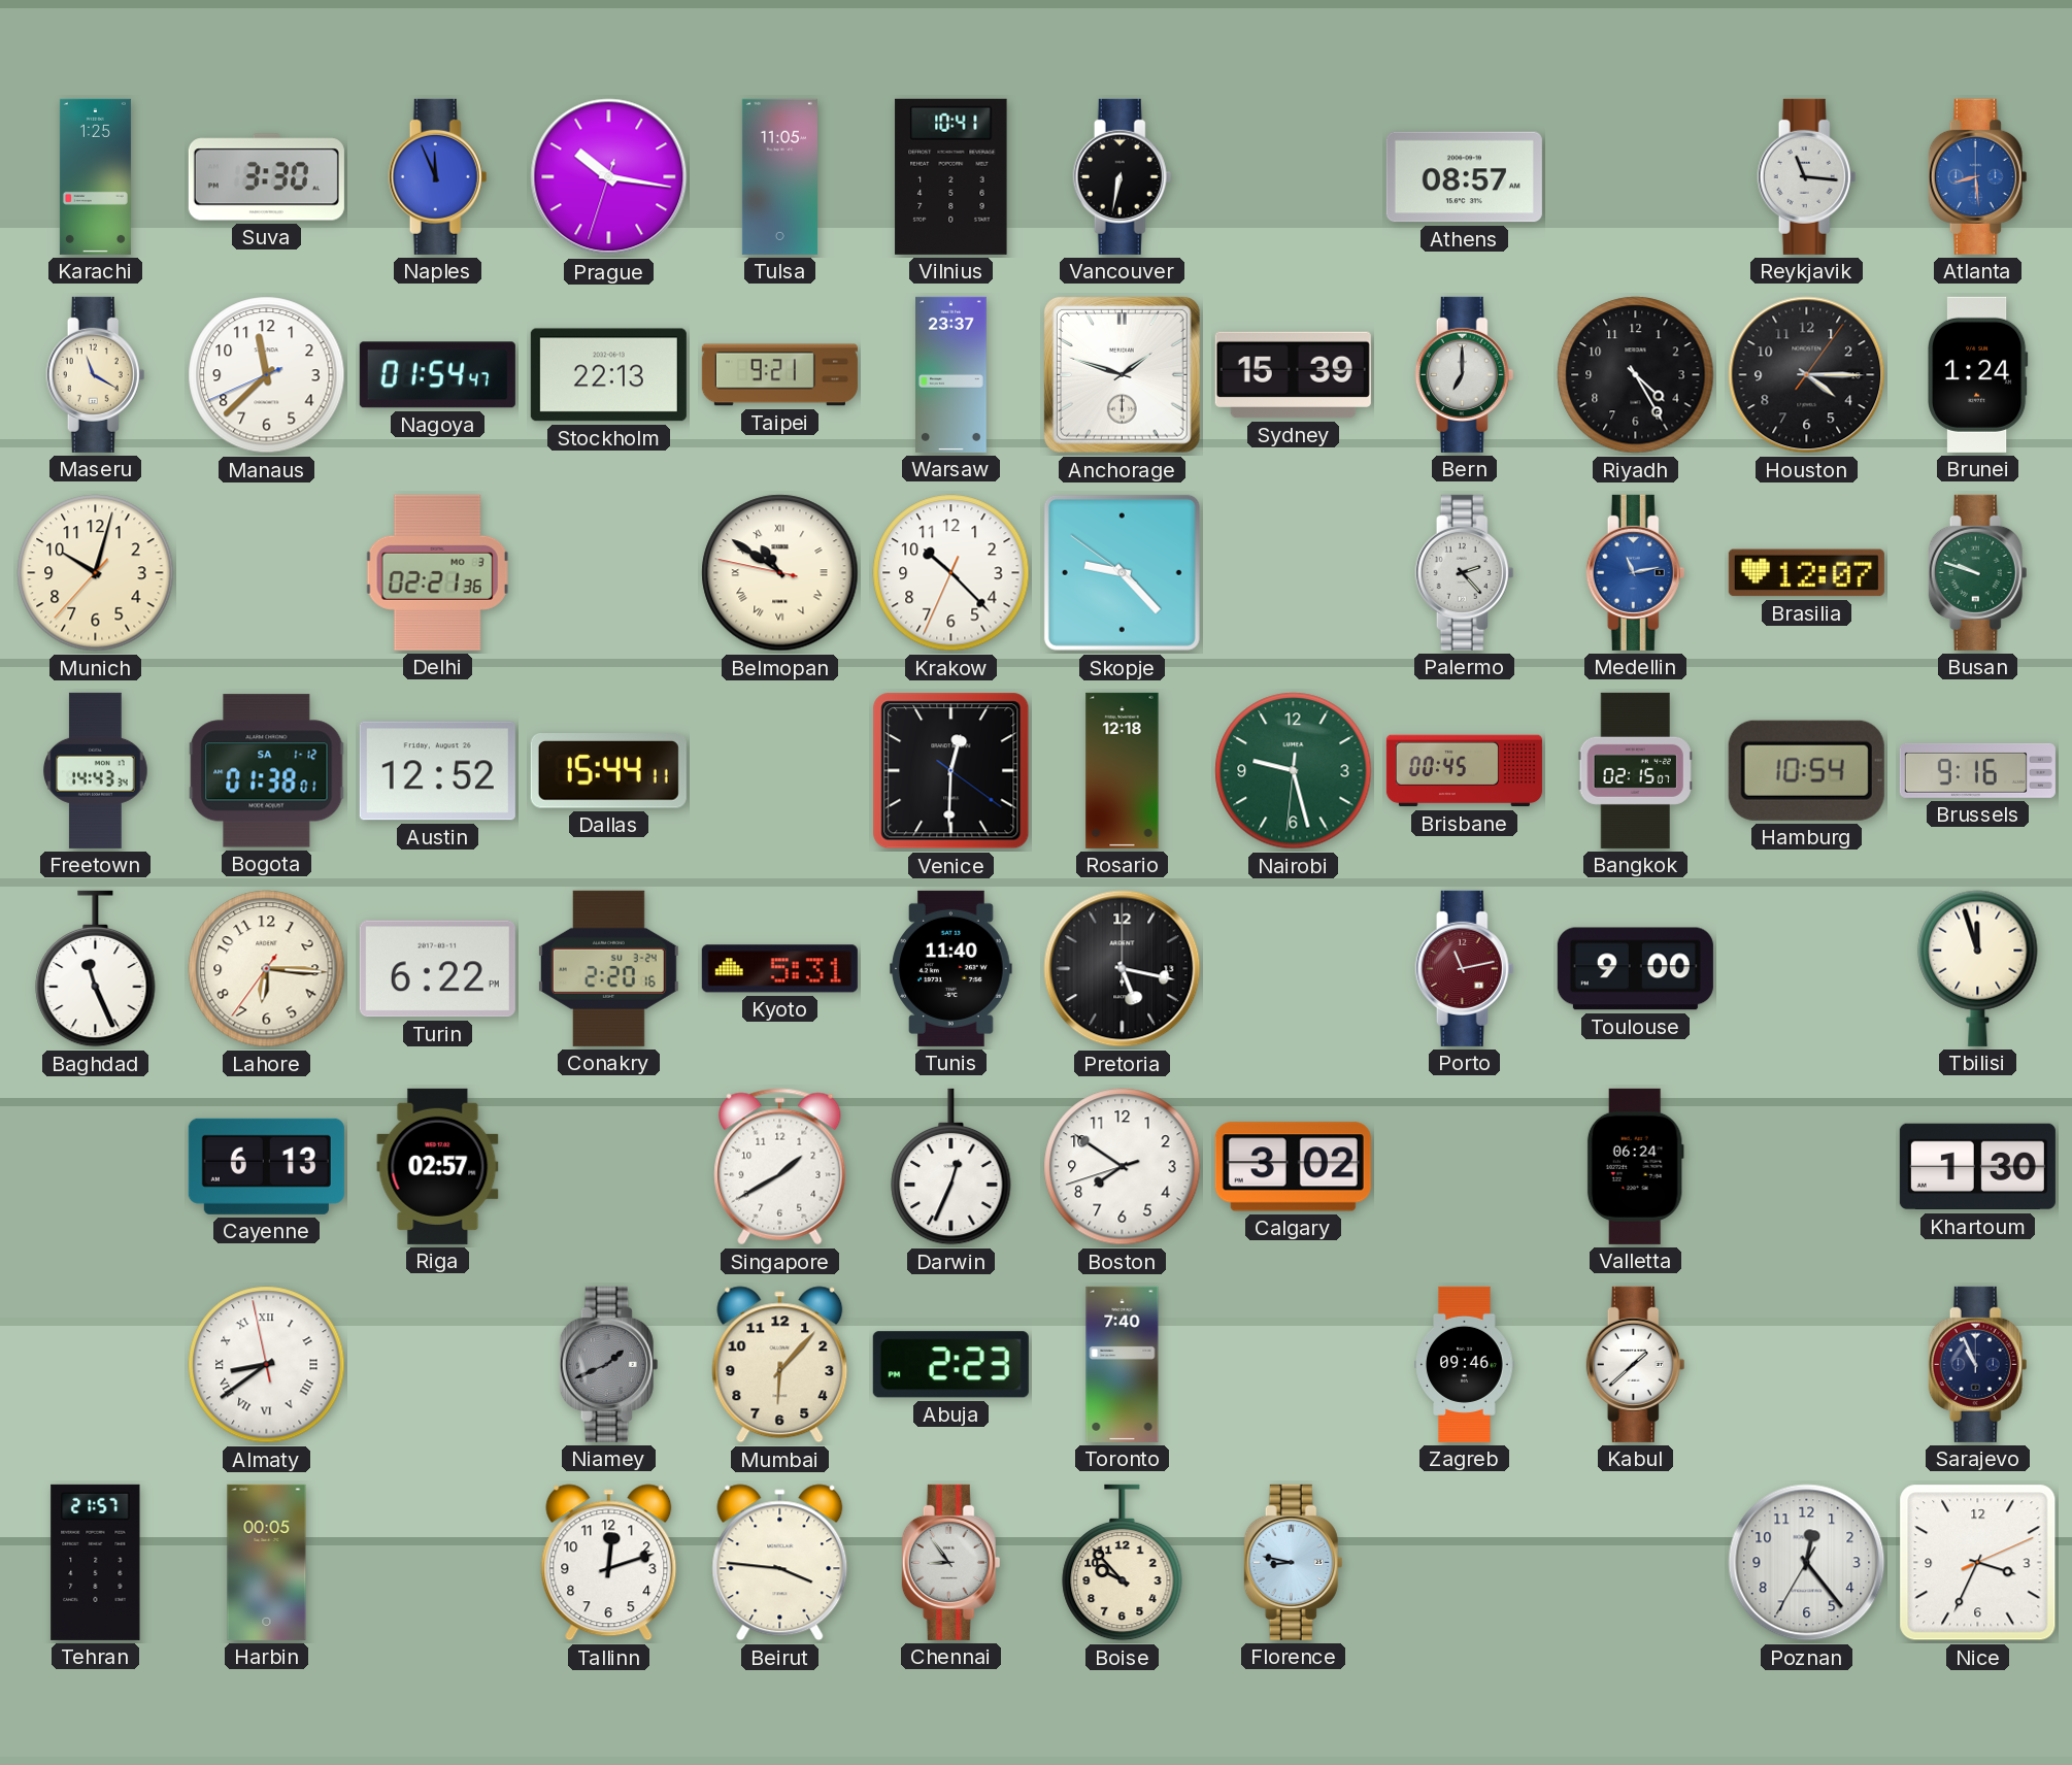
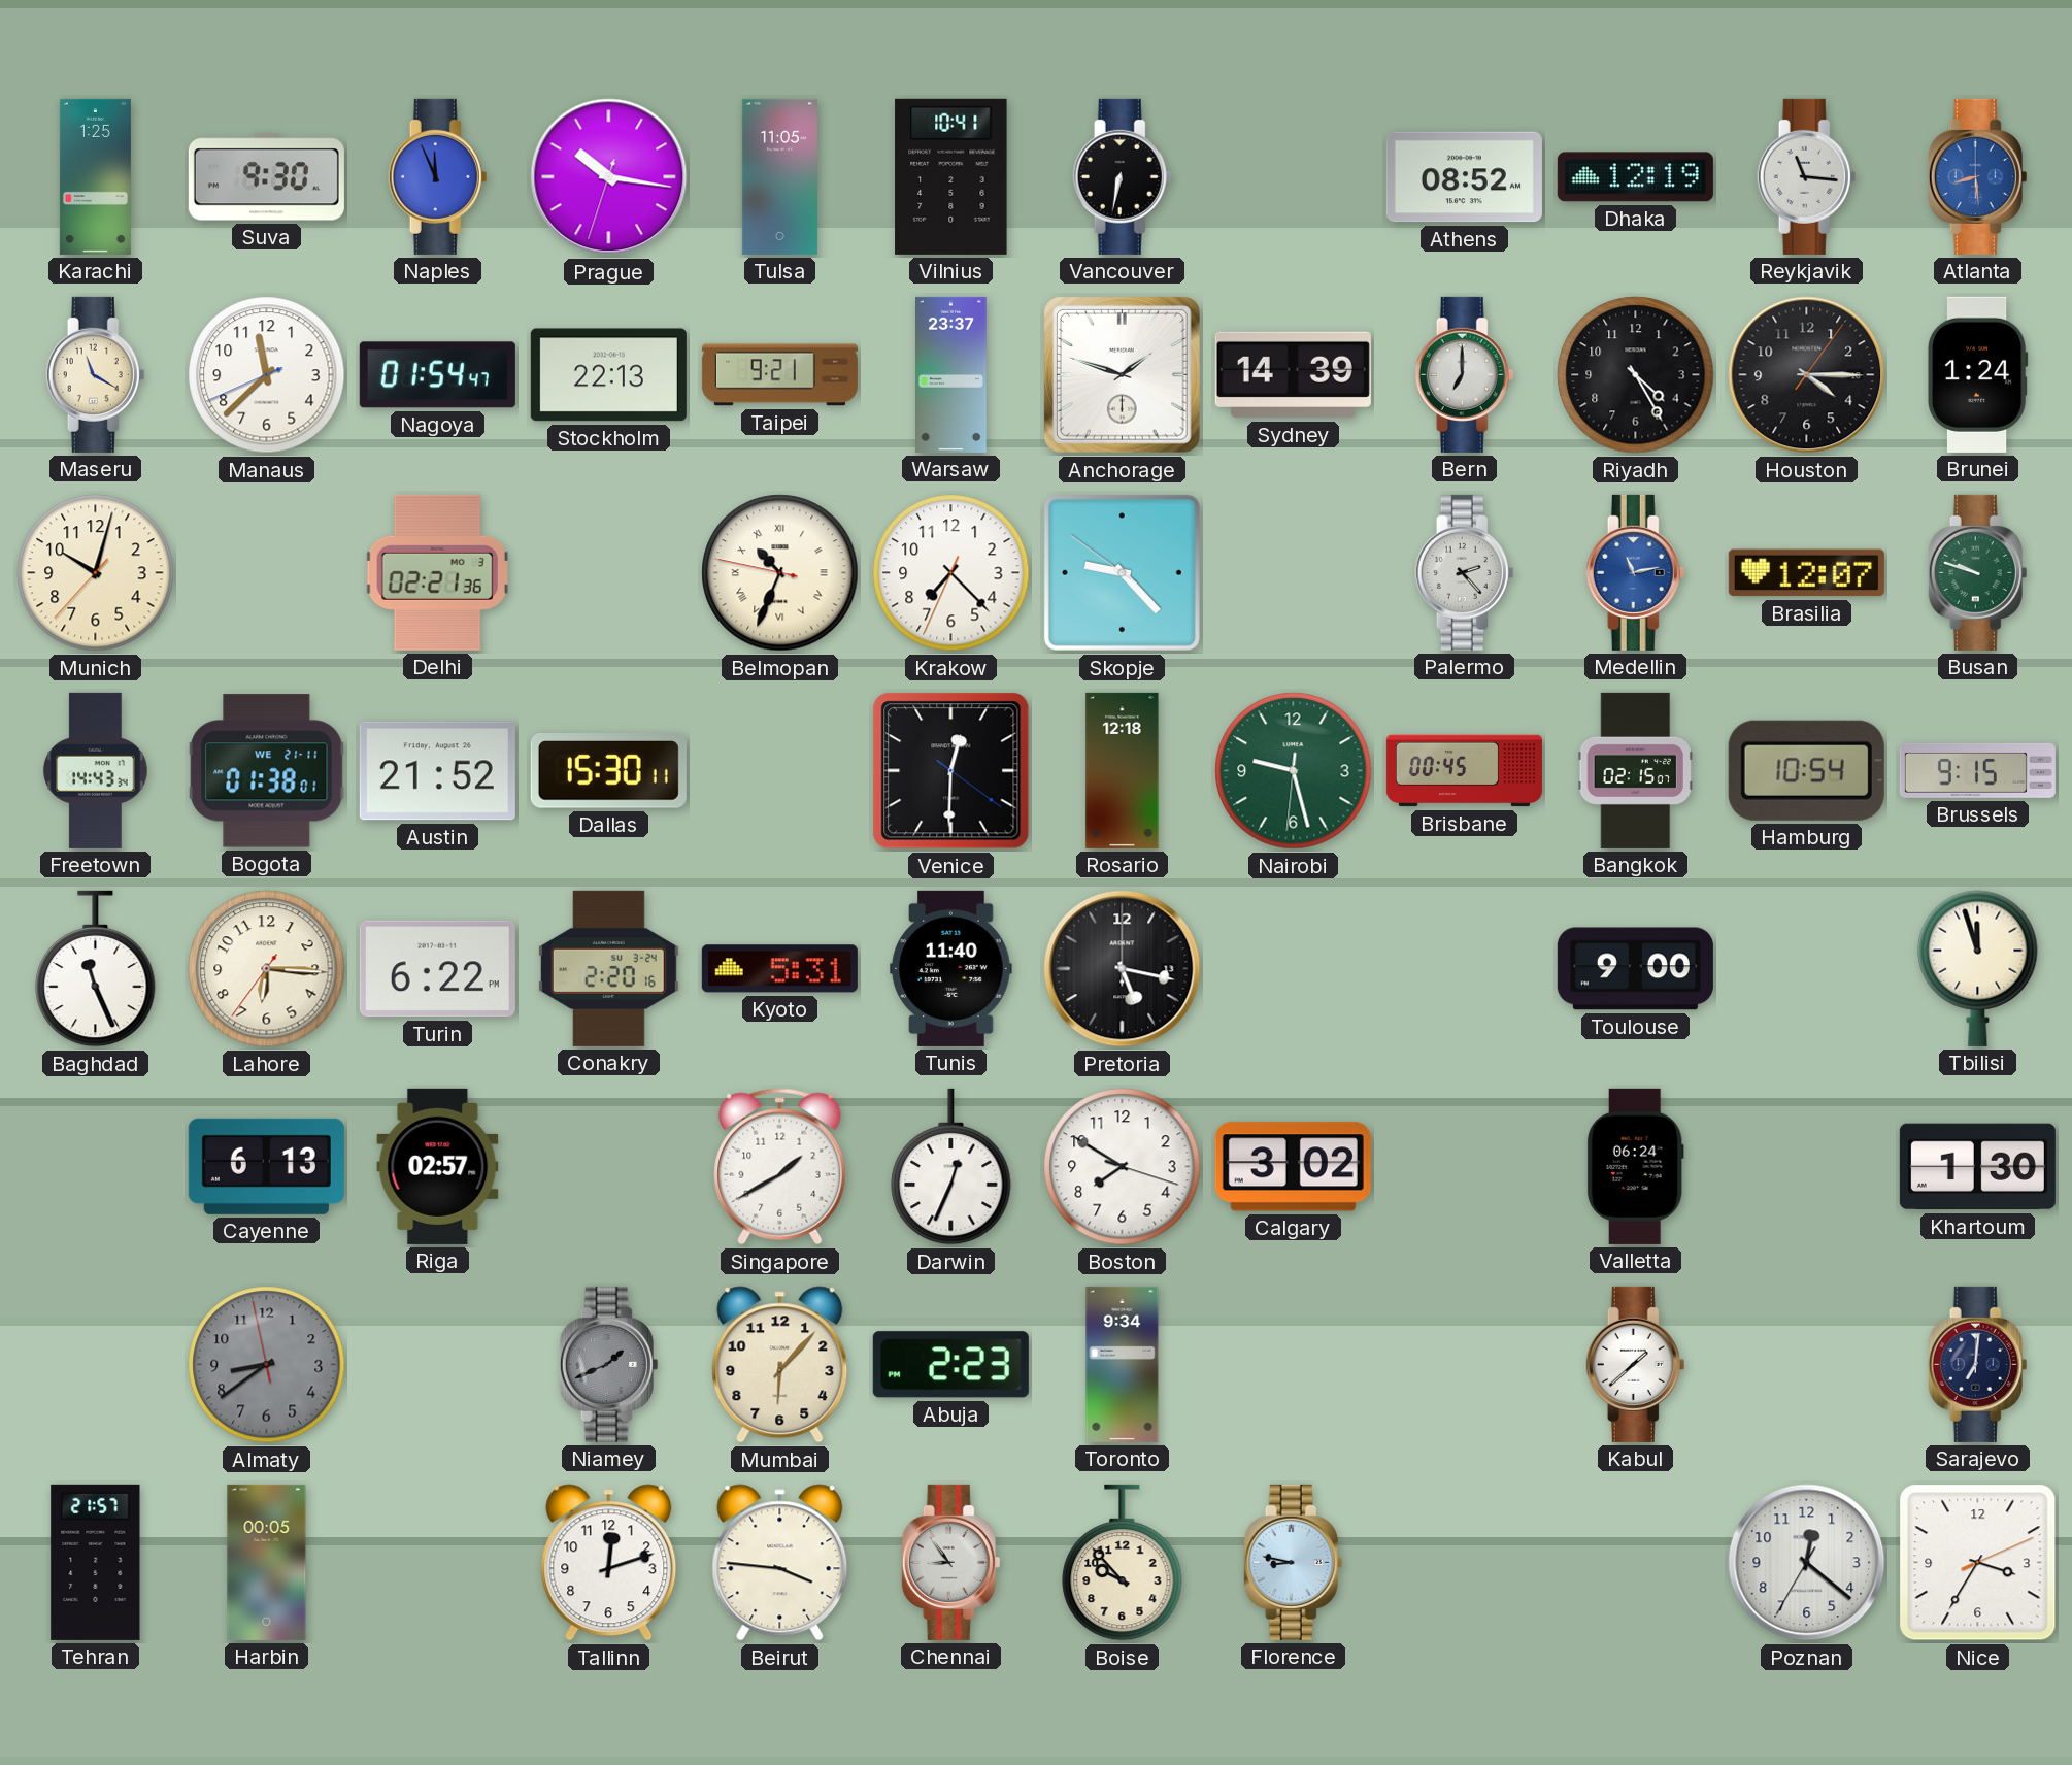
Suva: 3:30 -> 9:30
Athens: 08:57 -> 08:52
Dhaka: none -> 12:19
Sydney: 15:39 -> 14:39
Belmopan: 10:50 -> 10:33
Krakow: 10:22 -> 7:22
Bogota date: SA 1-12 -> WE 21-11
Austin: 12:52 -> 21:52
Dallas: 15:44 -> 15:30
Brussels: 9:16 -> 9:15
Porto: 11:13 -> none
Boston: 7:50:42 -> 7:50:18
Almaty dial: white -> grey
Almaty numerals: Roman -> Arabic
Toronto: 7:40 -> 9:34
Zagreb: 09:46 -> none
Sarajevo: 10:56 -> 7:01
Poznan: 12:23 -> 12:21
Nice: 3:34 -> 3:35
